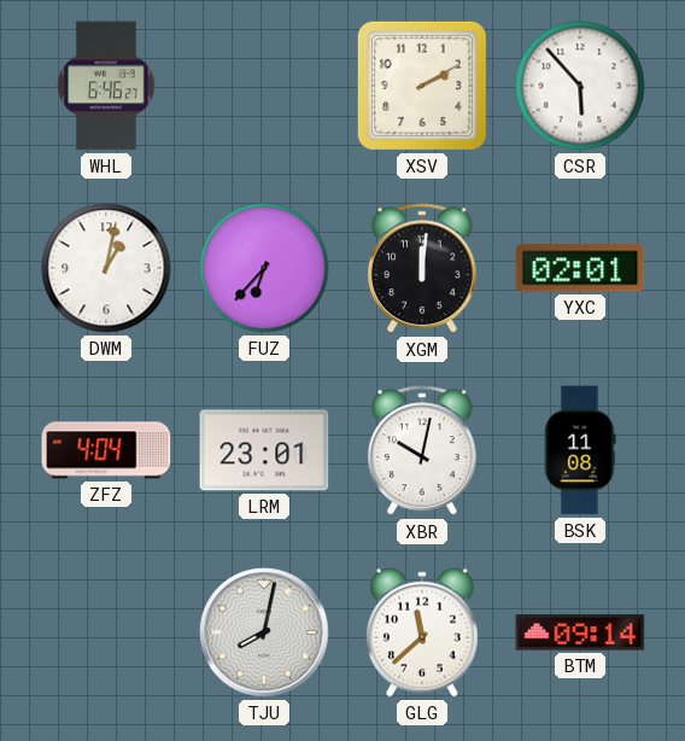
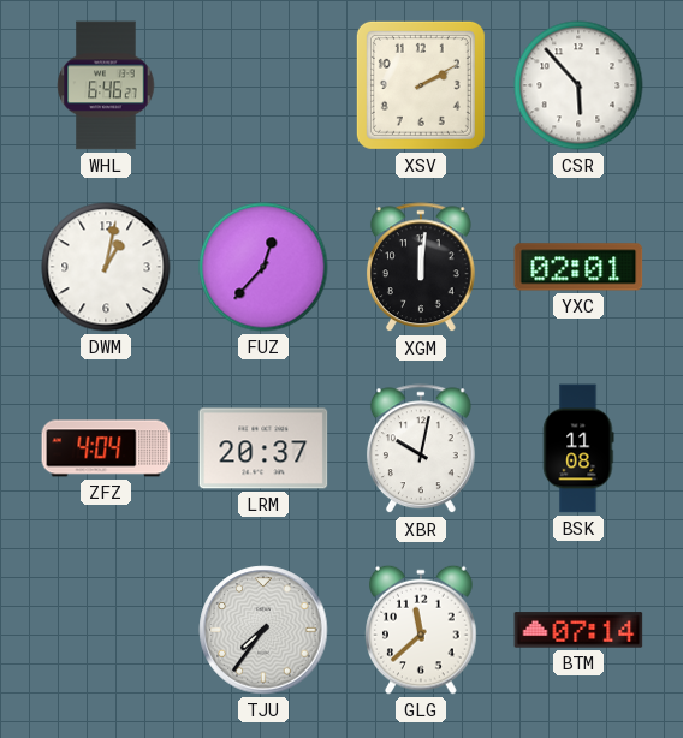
FUZ: 6:37 -> 12:37
LRM: 23:01 -> 20:37
TJU: 8:02 -> 7:36
BTM: 09:14 -> 07:14
